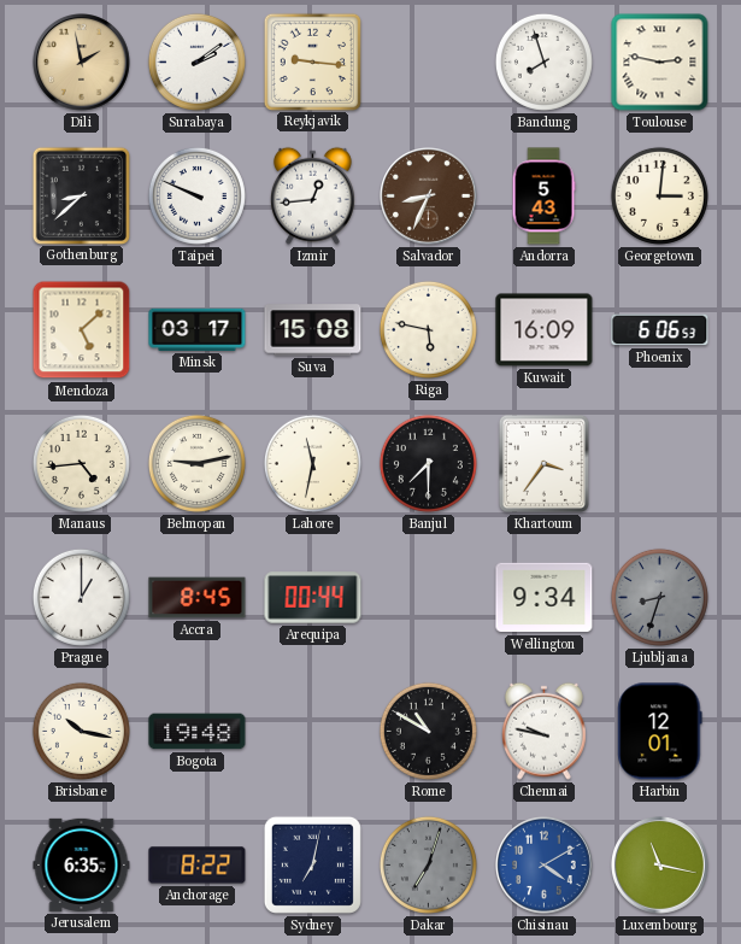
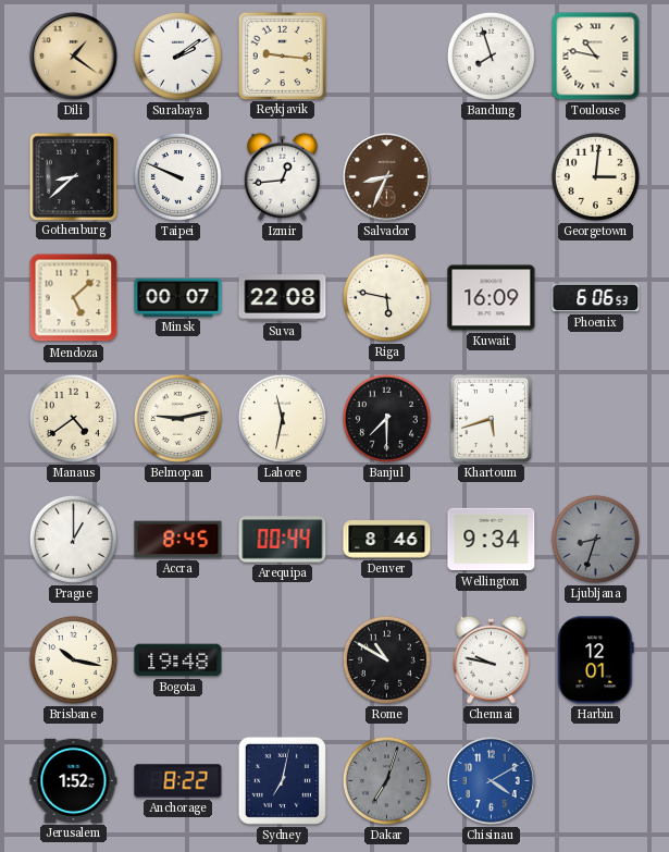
Dili: 1:58 -> 1:21
Toulouse: 2:47 -> 10:47
Andorra: 5:43 -> none
Minsk: 03:17 -> 00:07
Suva: 15:08 -> 22:08
Manaus: 4:44 -> 4:39
Khartoum: 3:36 -> 5:42
Denver: none -> 8:46
Jerusalem: 6:35 -> 1:52
Luxembourg: 11:17 -> none
